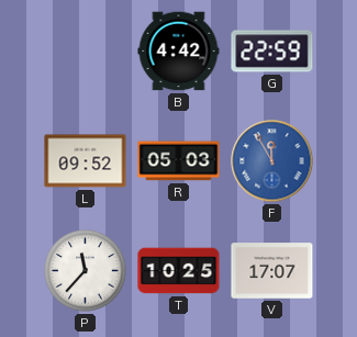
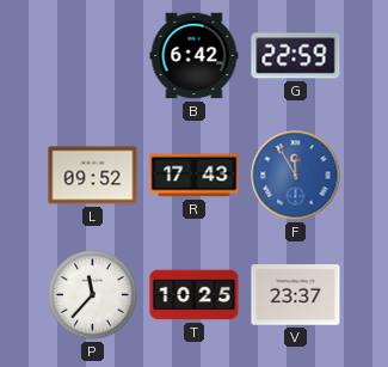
B: 4:42 -> 6:42
R: 05:03 -> 17:43
V: 17:07 -> 23:37
